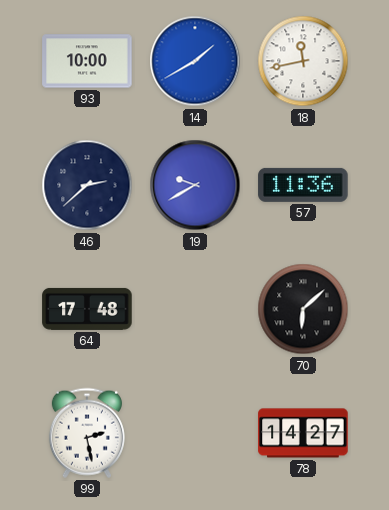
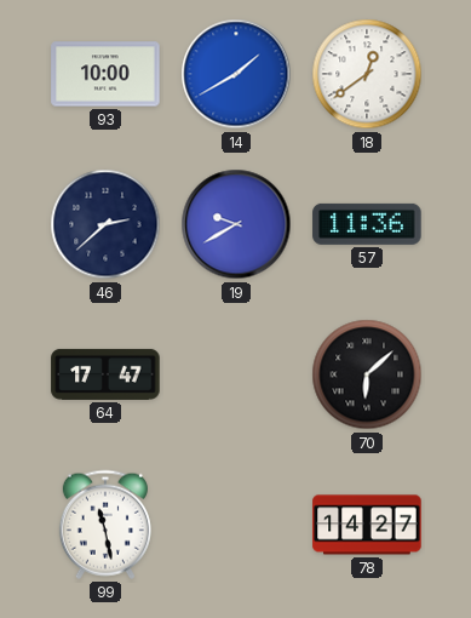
18: 11:43 -> 12:39
64: 17:48 -> 17:47
99: 2:28 -> 11:28
